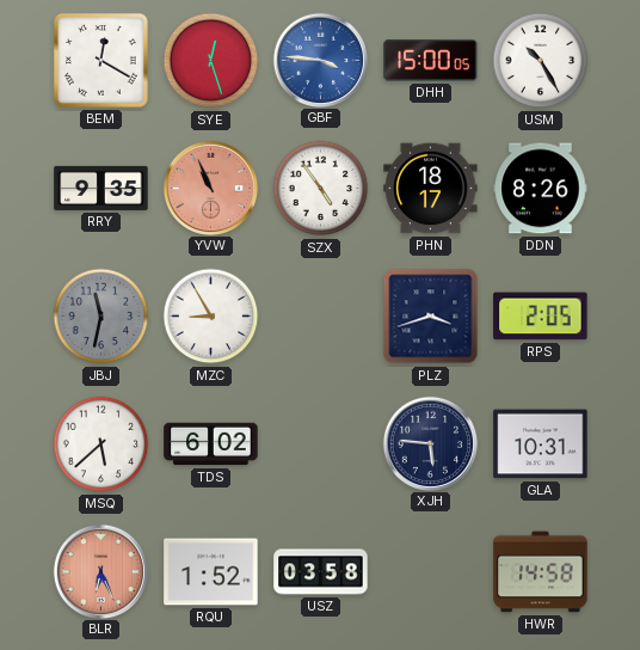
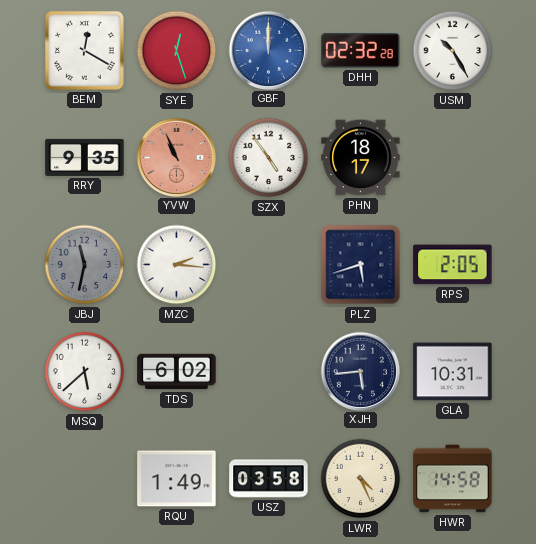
GBF: 3:46 -> 12:00
DHH: 15:00 -> 02:32
DDN: 8:26 -> none
MZC: 8:55 -> 2:16
PLZ: 3:42 -> 5:42
XJH: 5:46 -> 5:44
BLR: 6:26 -> none
RQU: 1:52 -> 1:49
LWR: none -> 4:26
